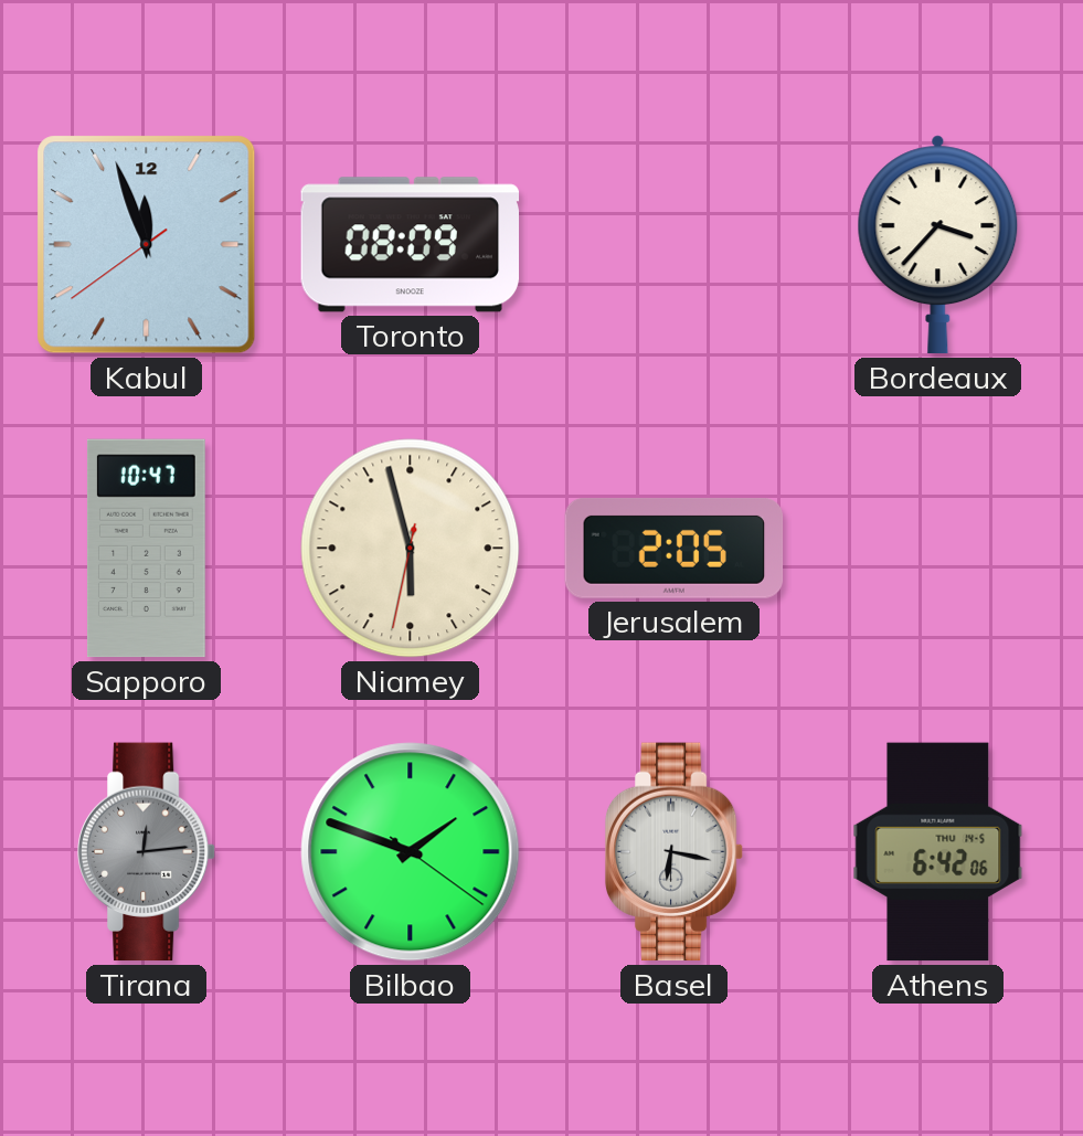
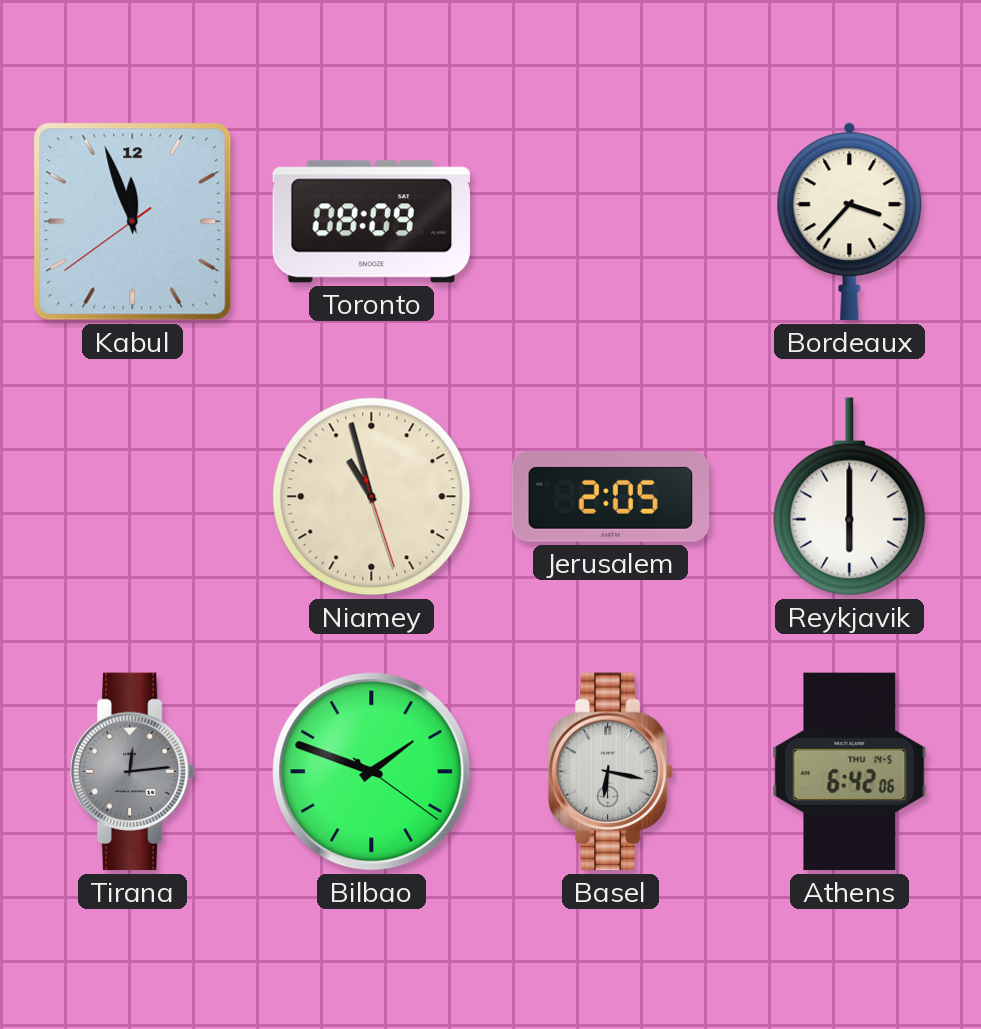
Sapporo: 10:47 -> none
Niamey: 5:57 -> 10:57
Reykjavik: none -> 6:00
